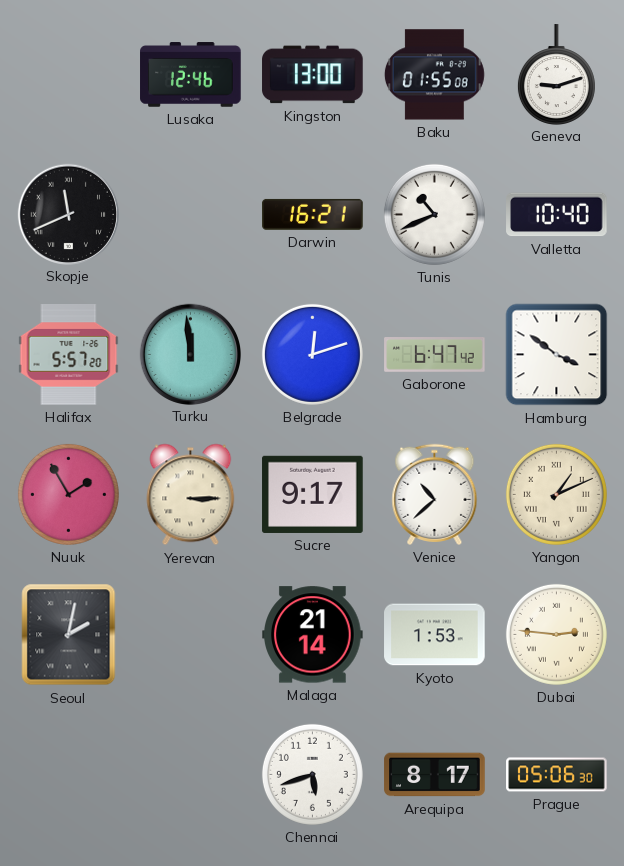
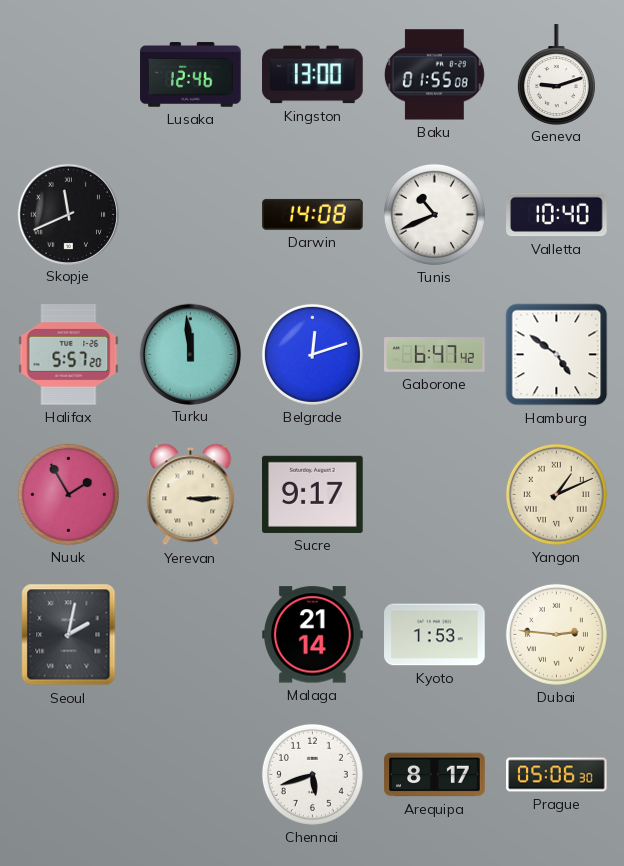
Darwin: 16:21 -> 14:08
Hamburg: 3:51 -> 4:51
Venice: 10:38 -> none
